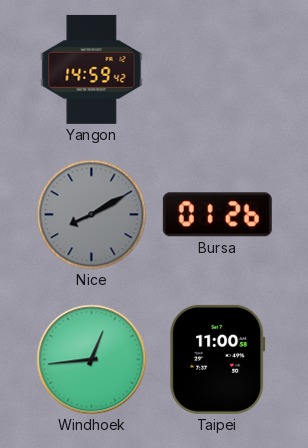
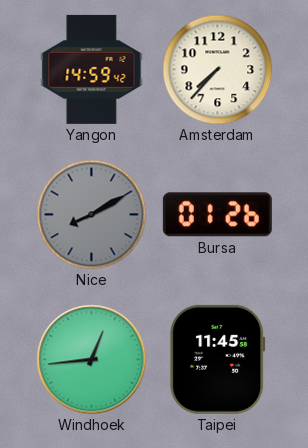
Amsterdam: none -> 7:37
Taipei: 11:00 -> 11:45
